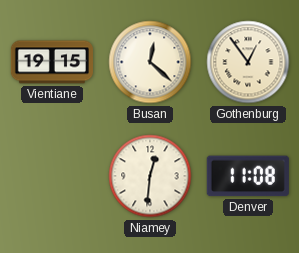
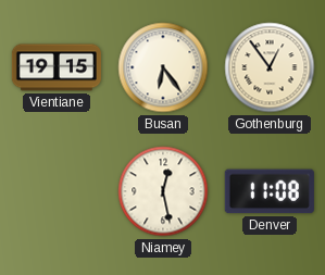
Busan: 12:22 -> 6:24
Niamey: 12:31 -> 12:28
